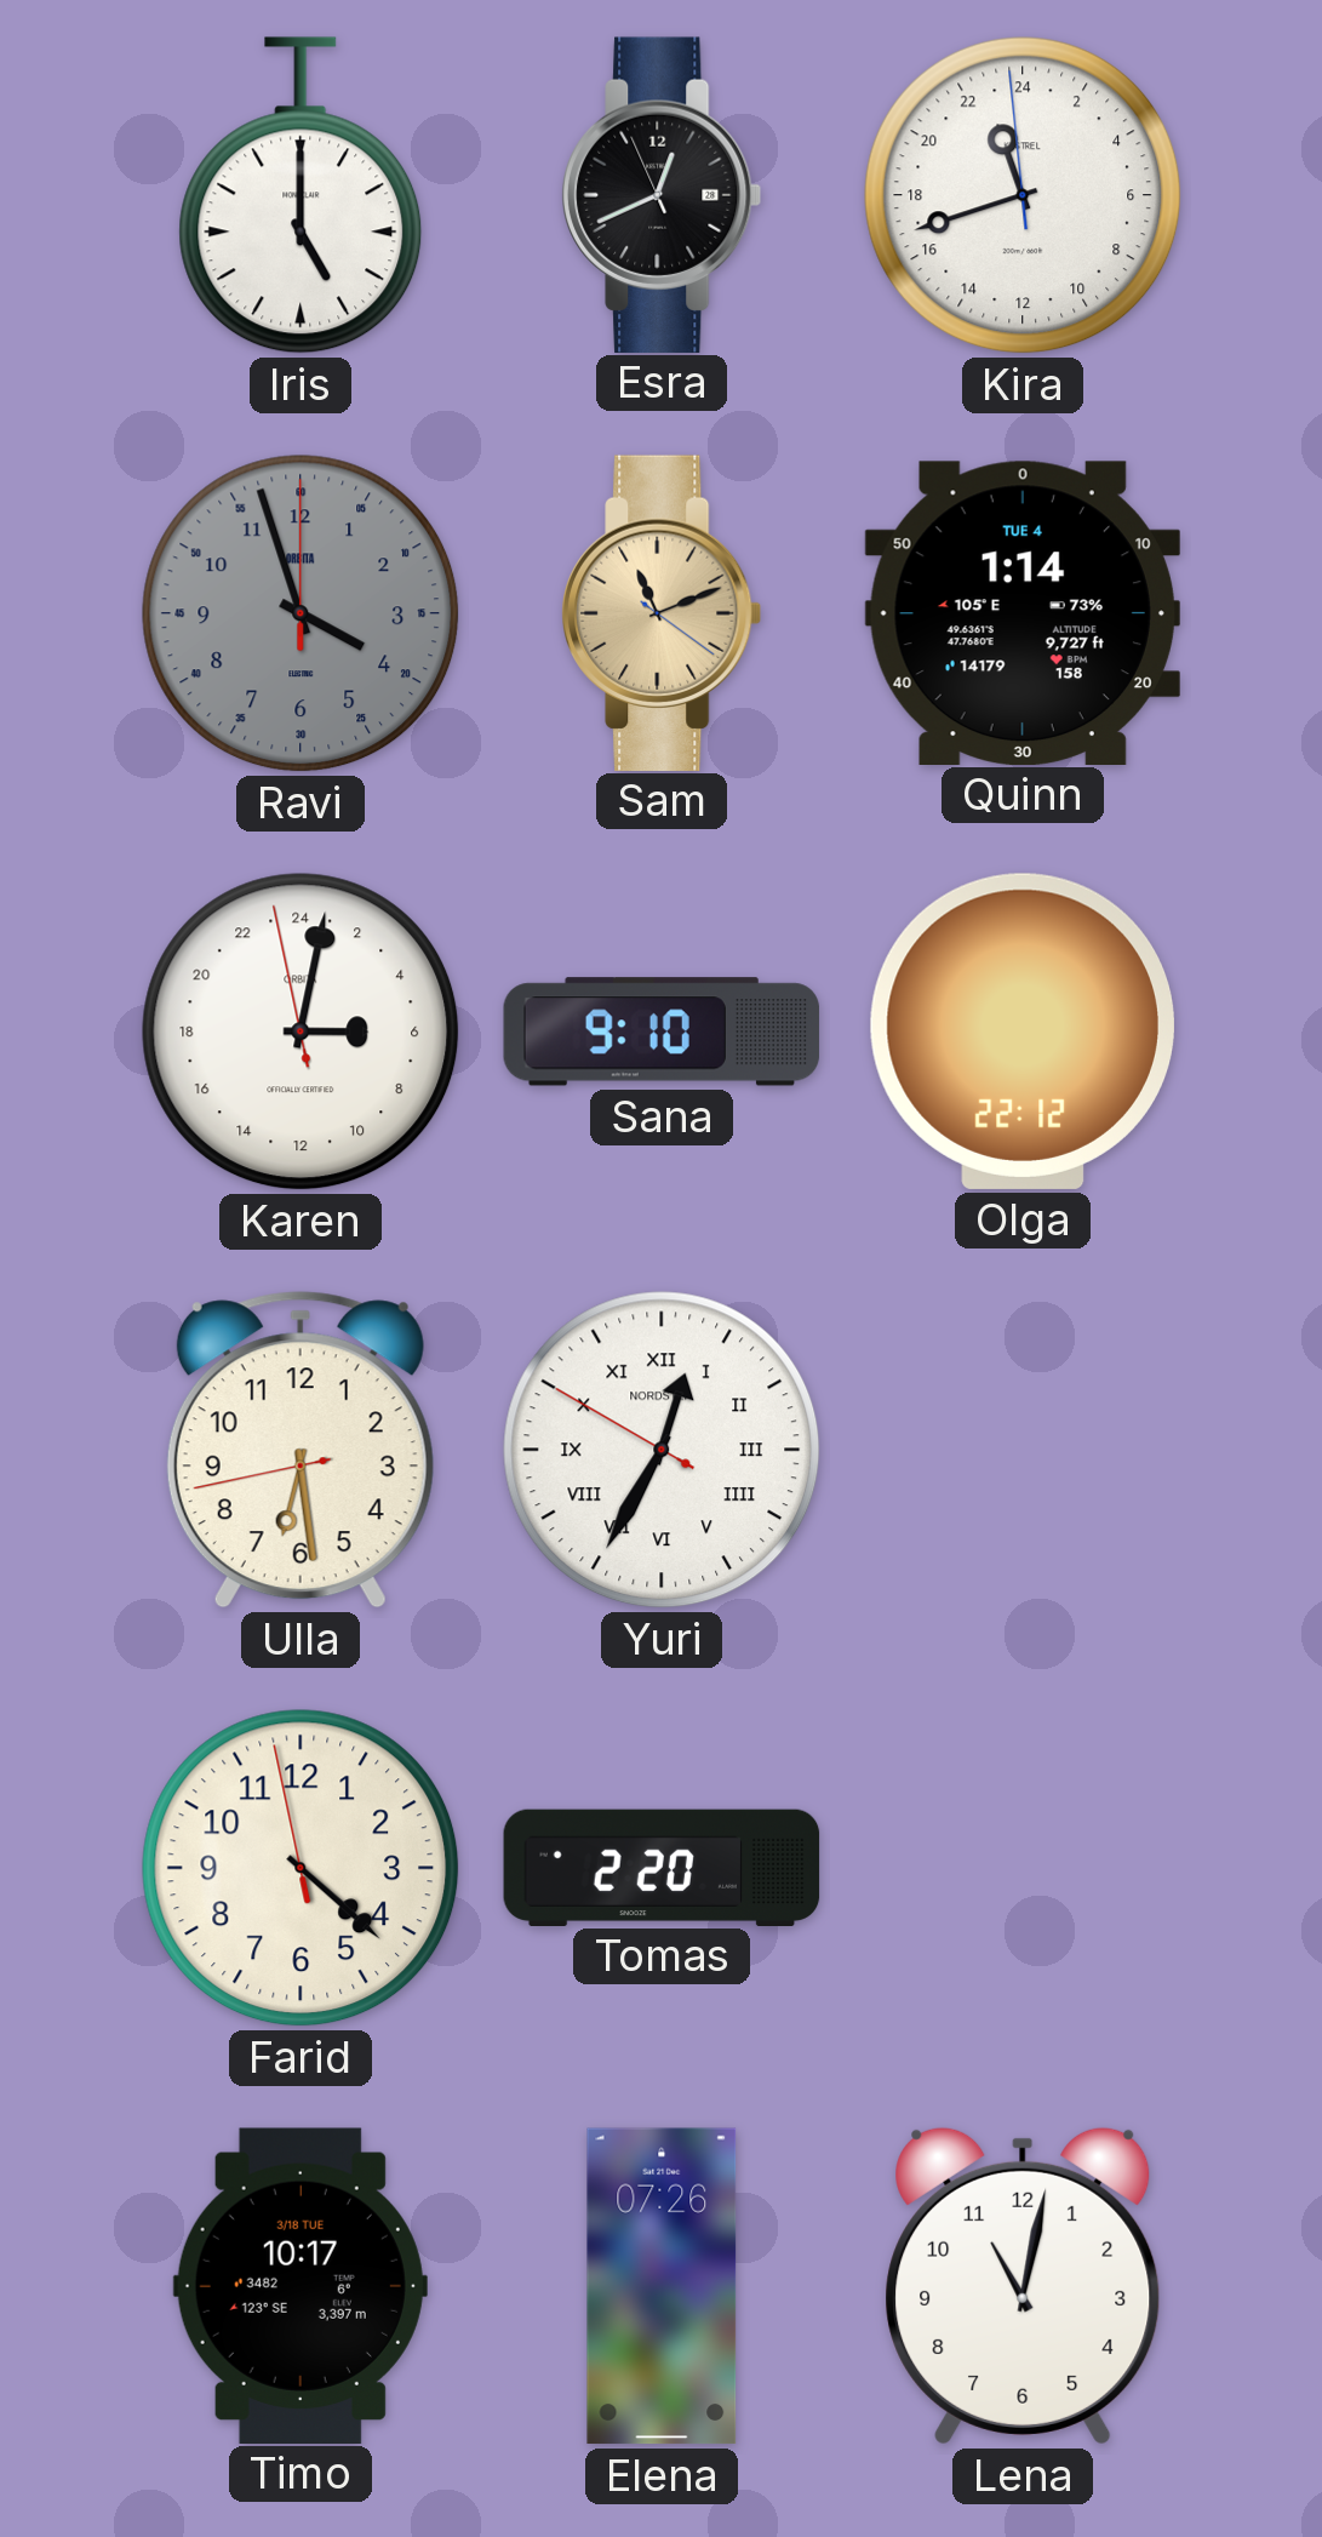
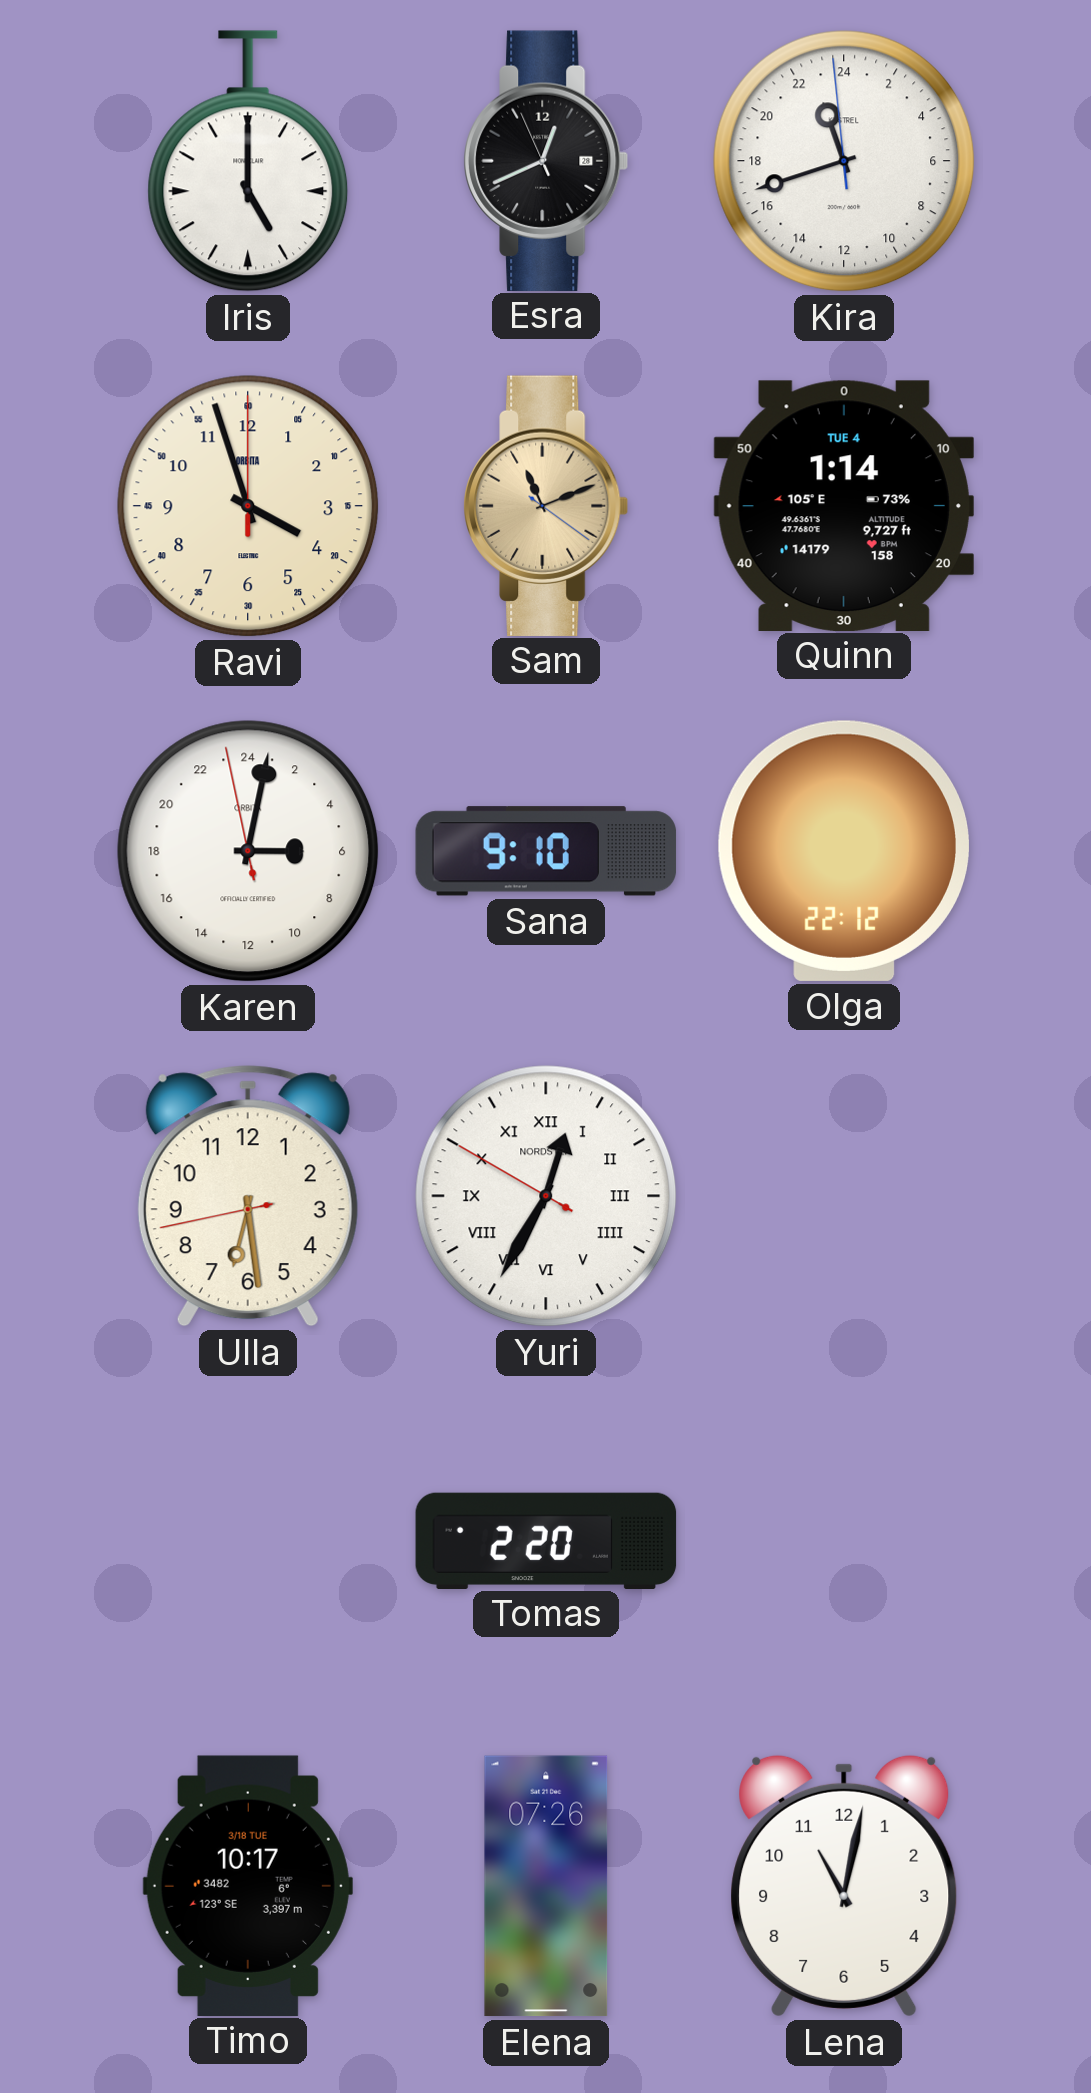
Ravi dial: grey -> cream
Farid: 4:21 -> none
